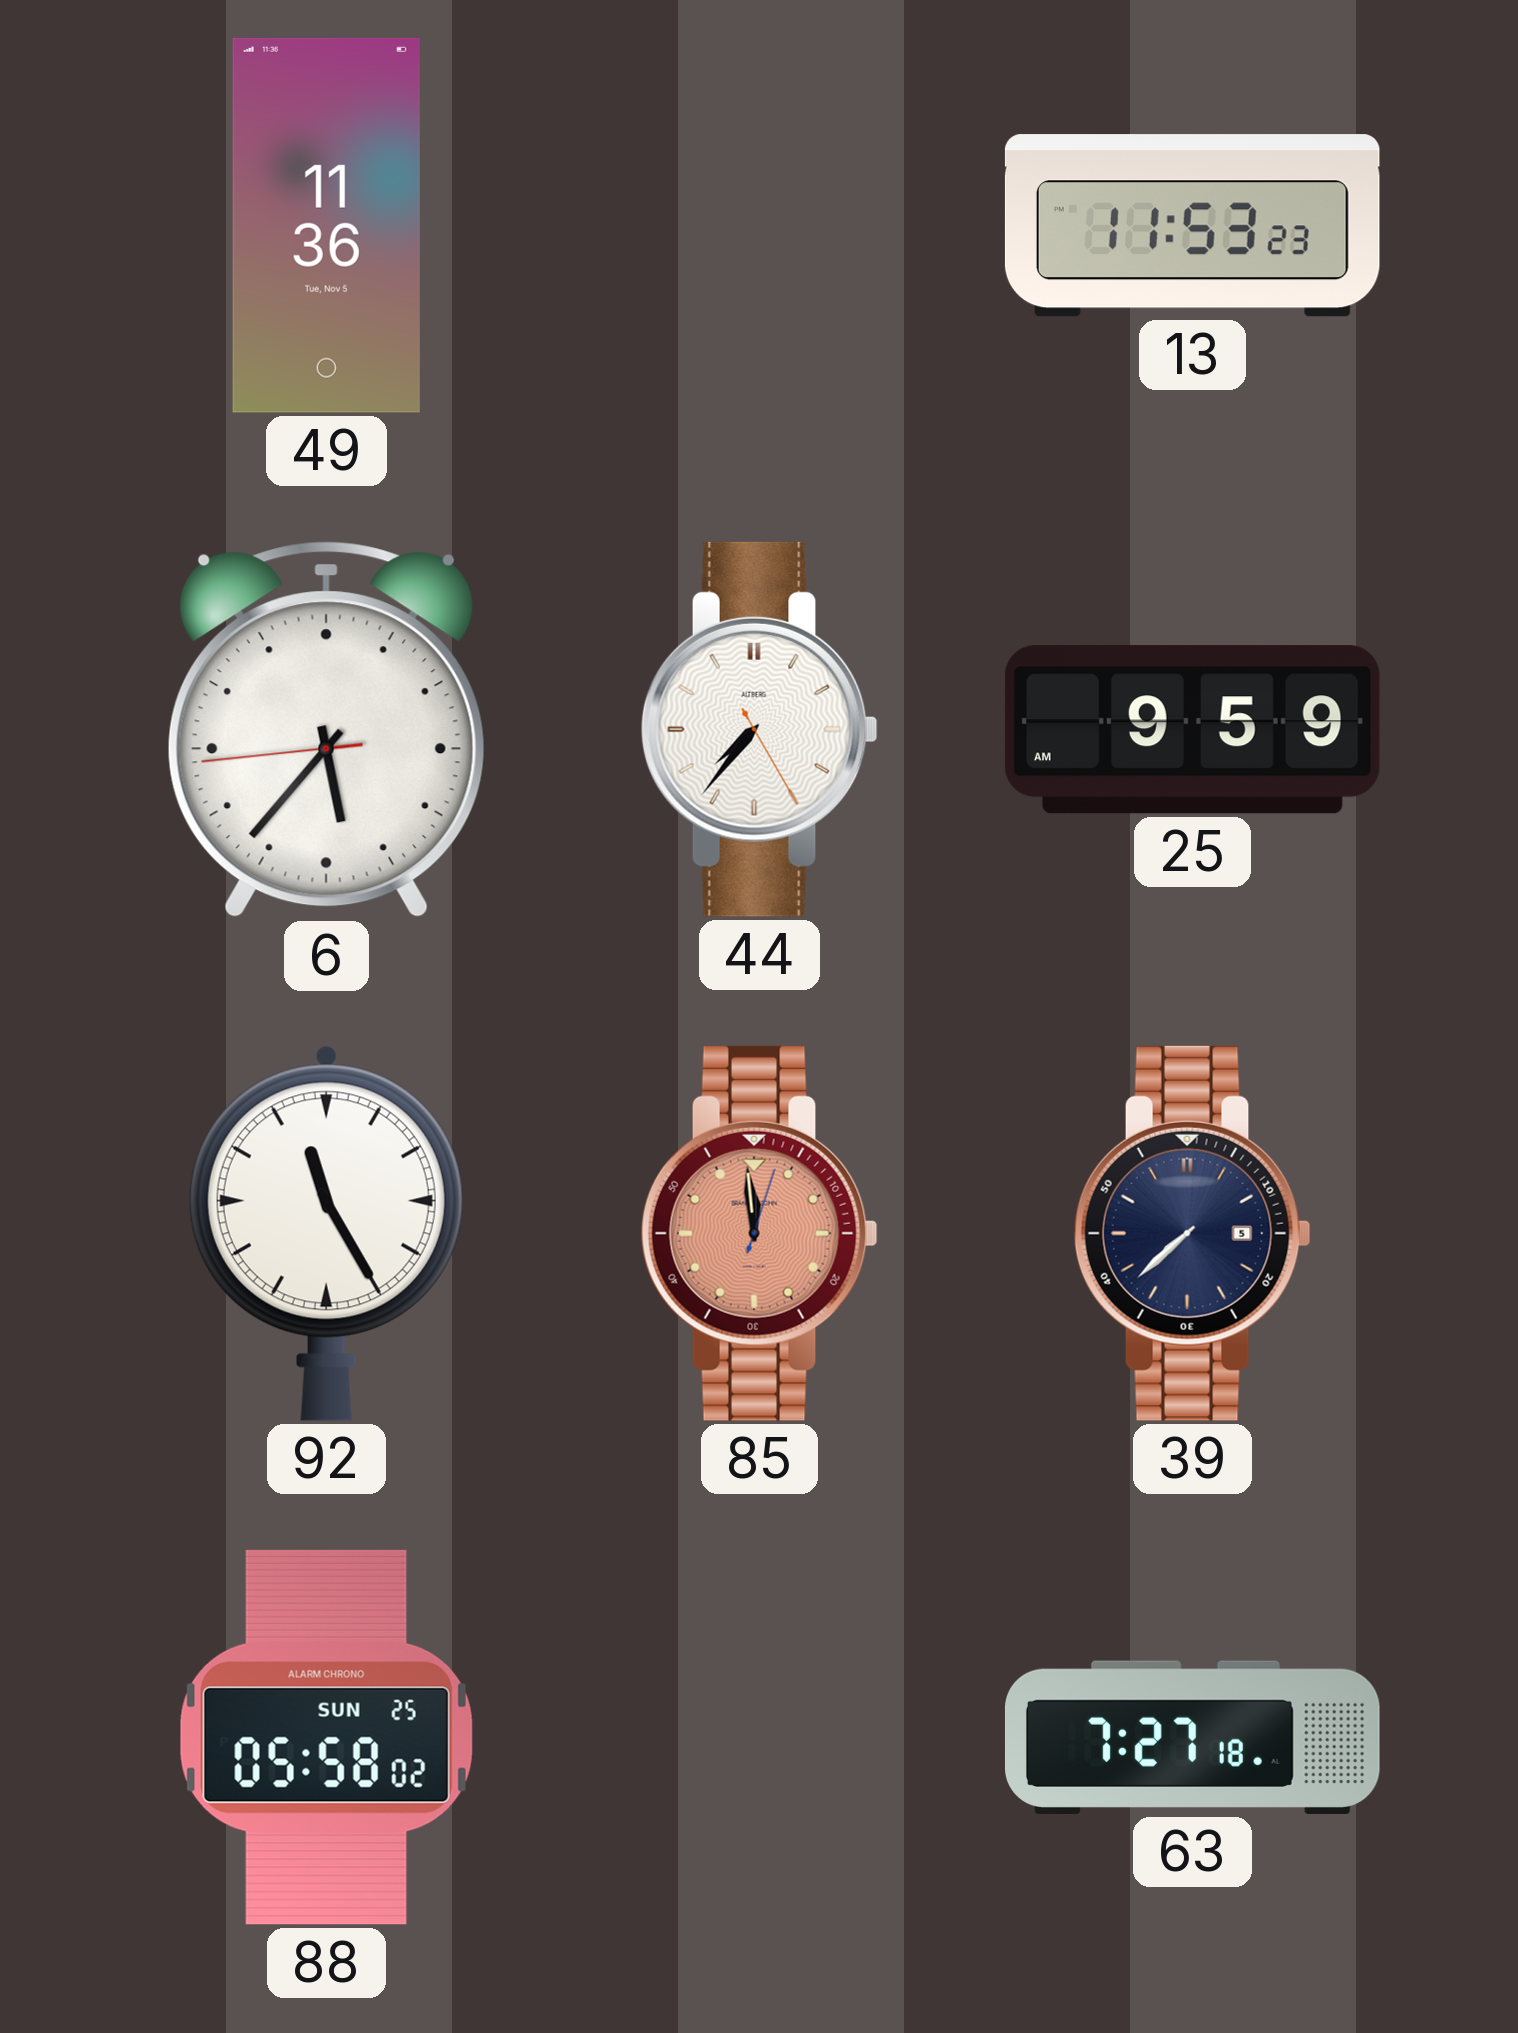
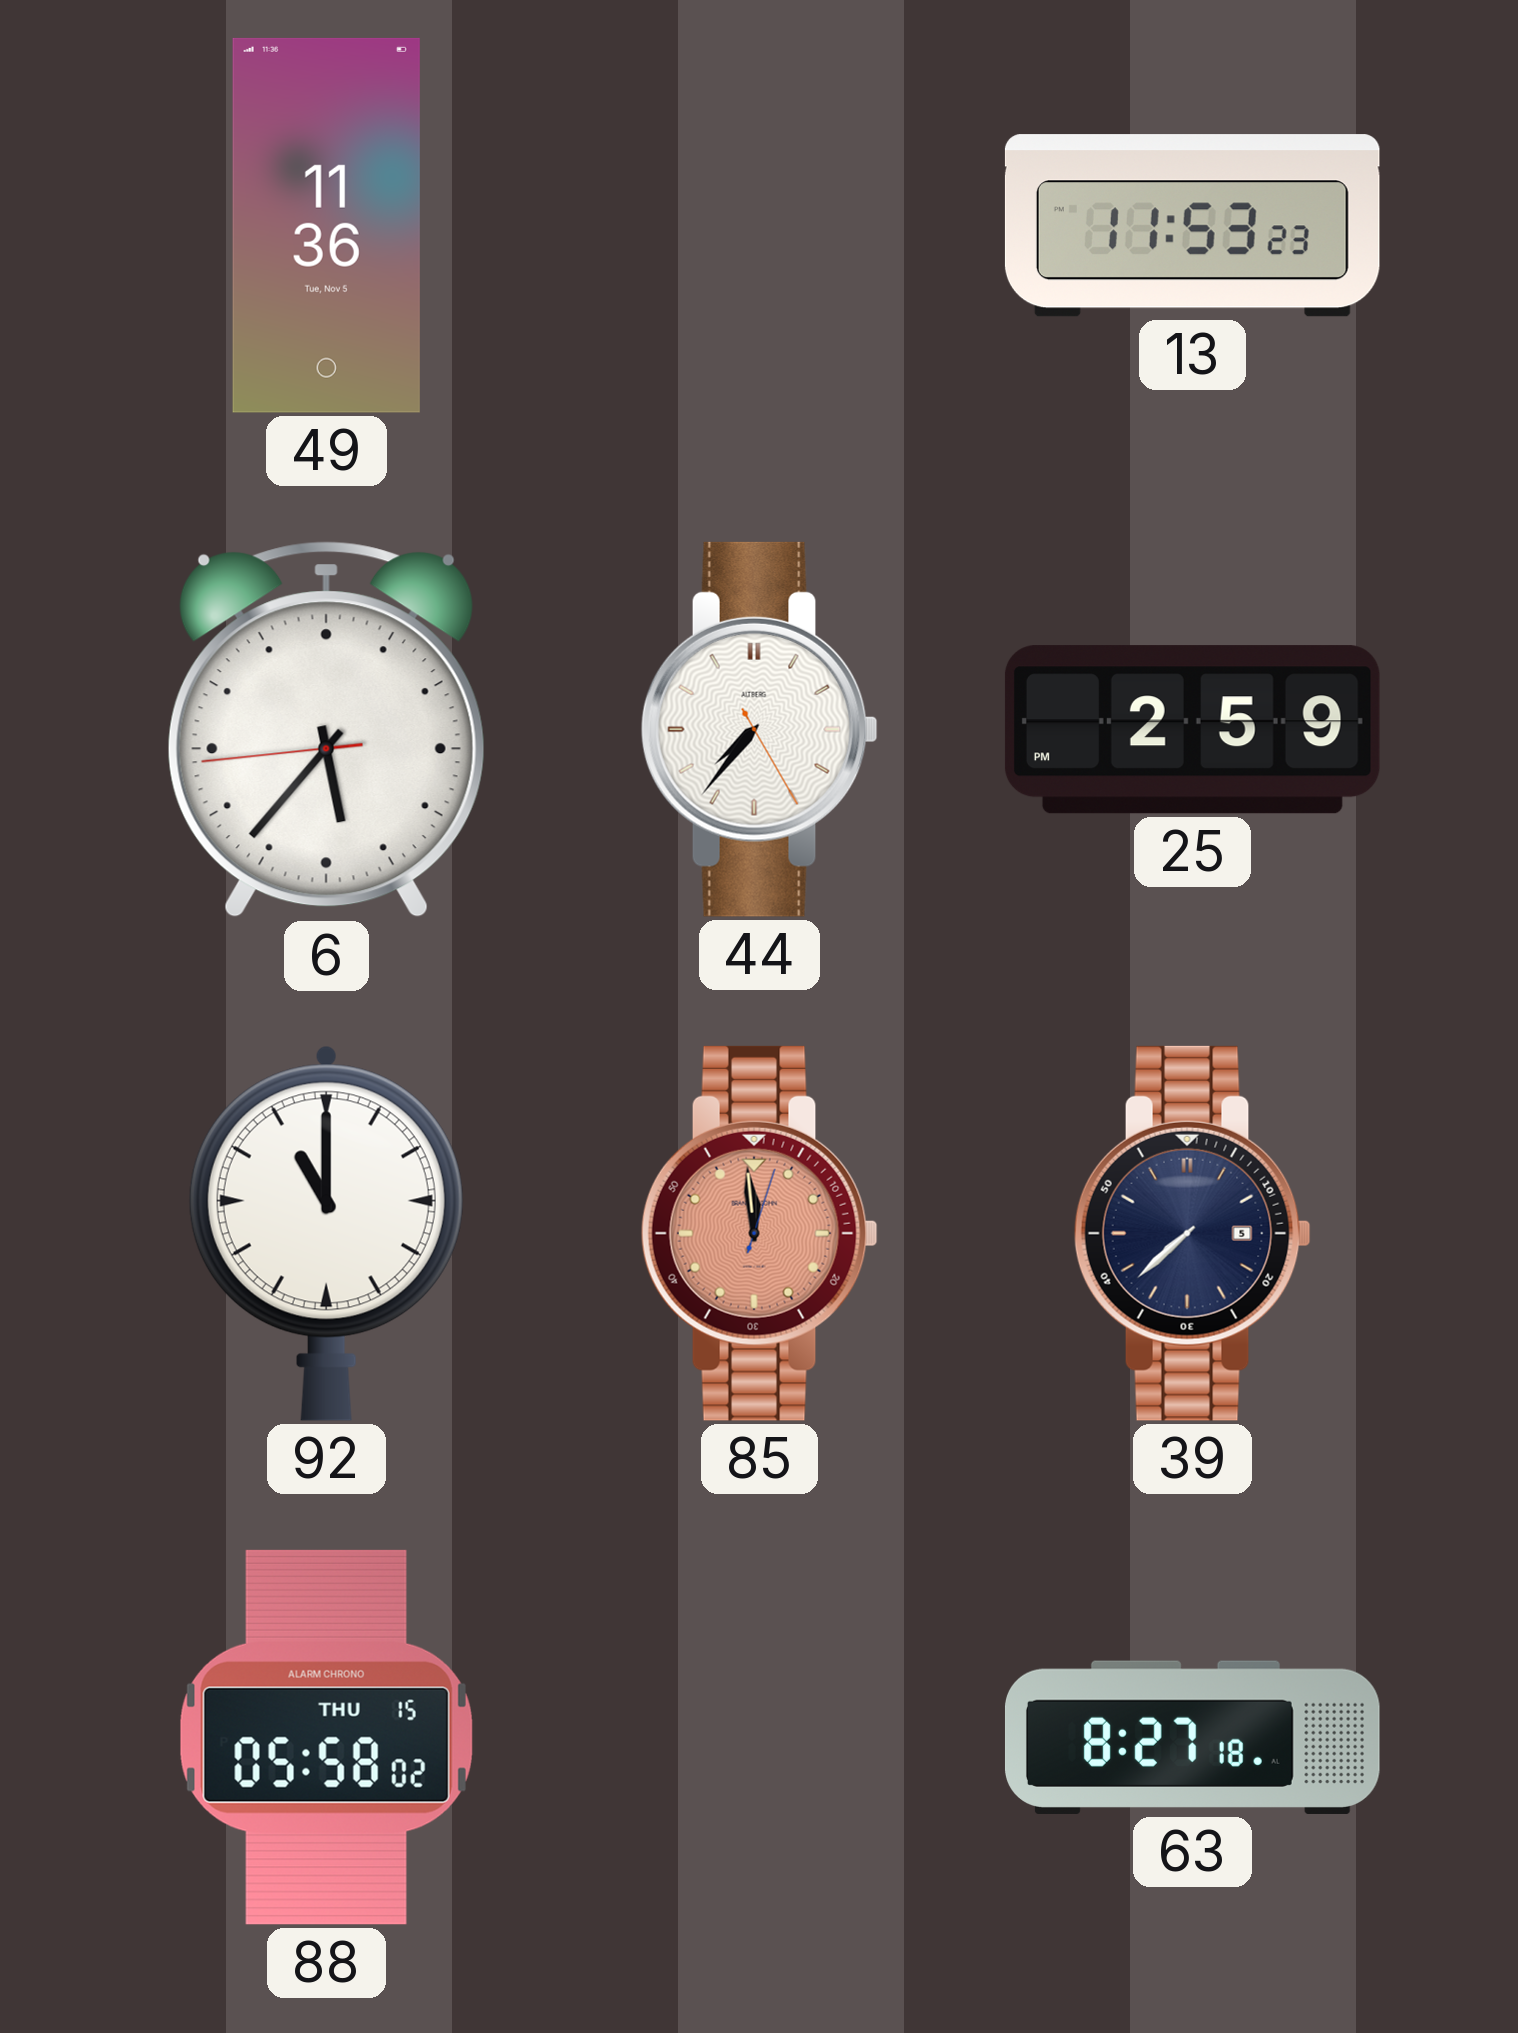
25: 9:59 -> 2:59
92: 11:25 -> 11:00
88 date: SUN 25 -> THU 15
63: 7:27 -> 8:27
